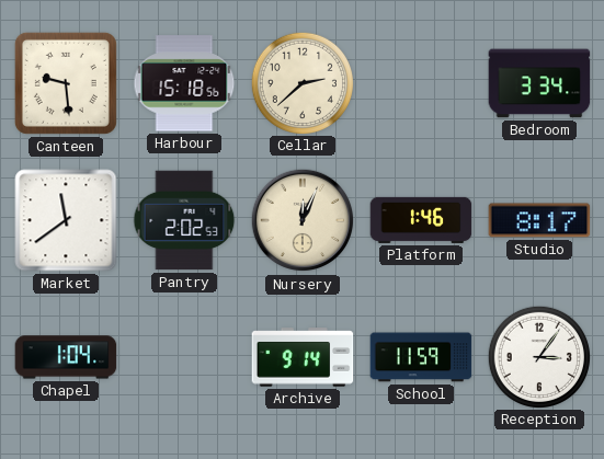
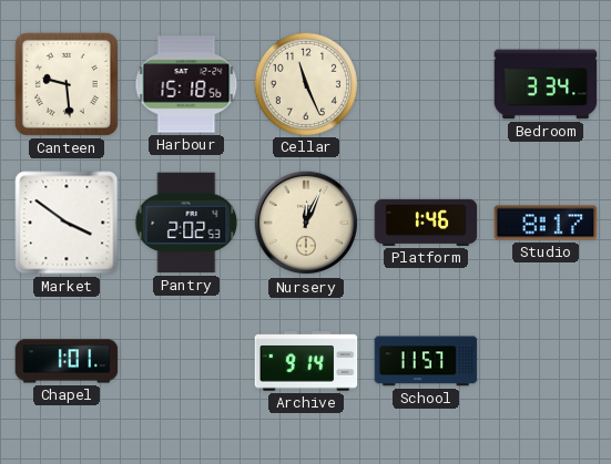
Cellar: 2:38 -> 11:26
Market: 11:39 -> 3:51
Chapel: 1:04 -> 1:01
School: 11:59 -> 11:57
Reception: 3:06 -> none
